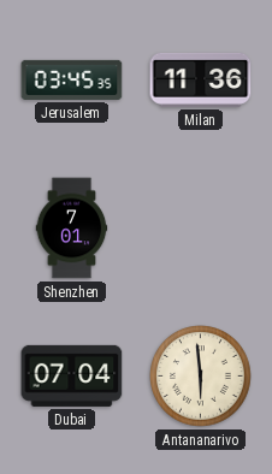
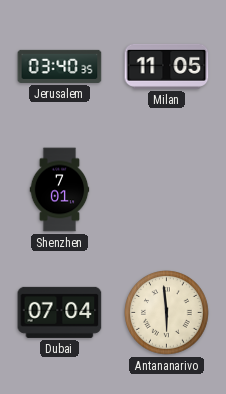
Jerusalem: 03:45 -> 03:40
Milan: 11:36 -> 11:05
